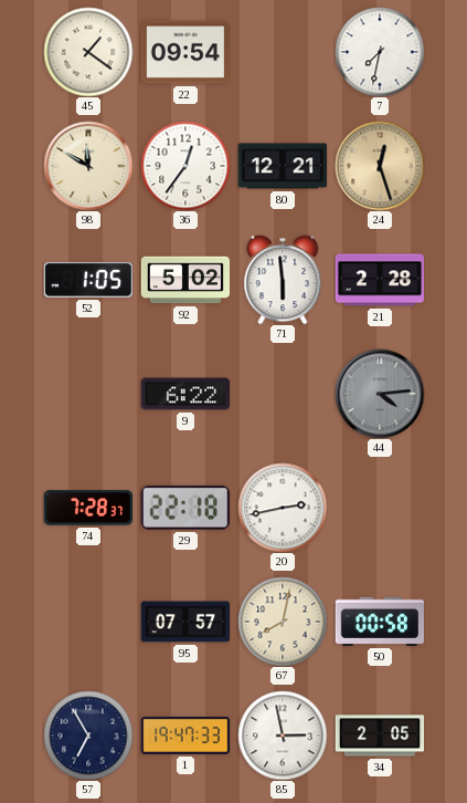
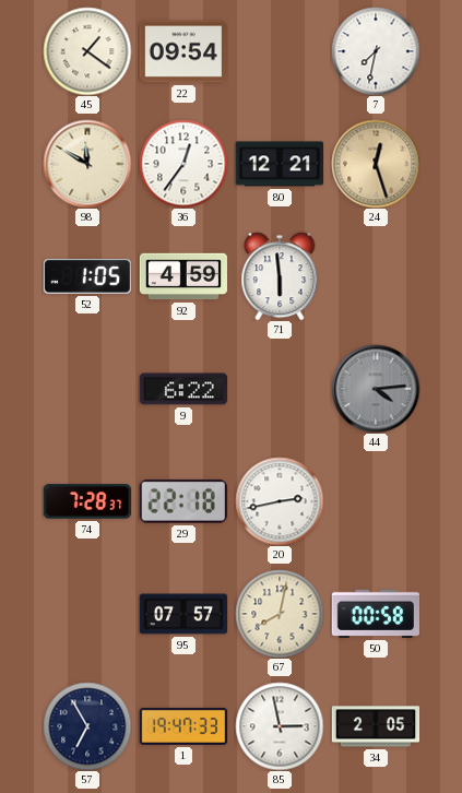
92: 5:02 -> 4:59
21: 2:28 -> none
